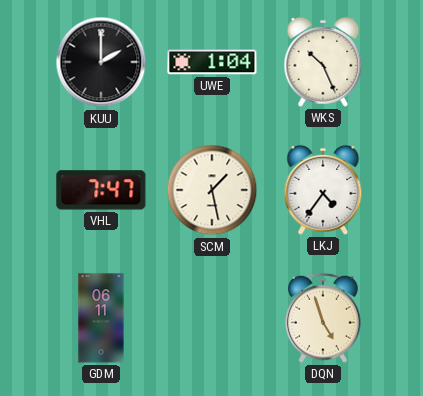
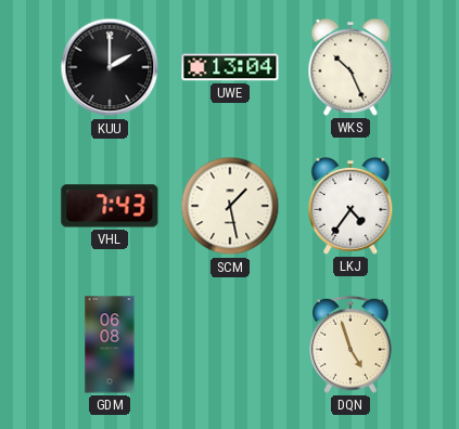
UWE: 1:04 -> 13:04
VHL: 7:47 -> 7:43
GDM: 06:11 -> 06:08
